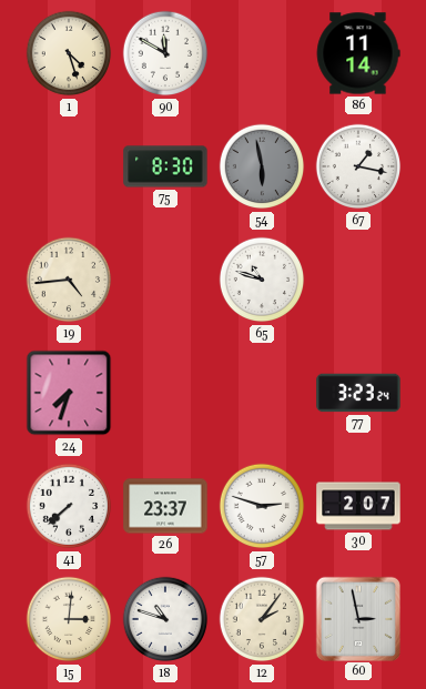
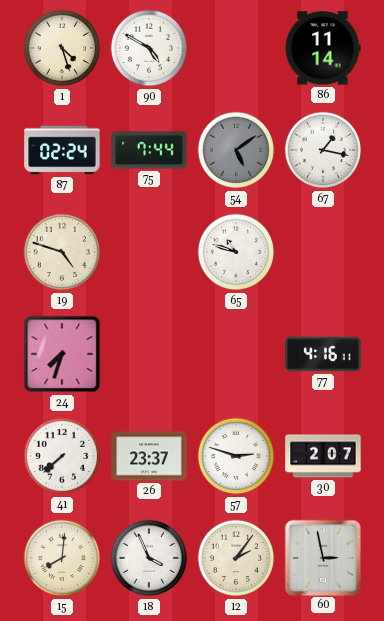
90: 11:50 -> 4:50
87: none -> 02:24
75: 8:30 -> 7:44
54: 5:58 -> 5:09
19: 4:44 -> 4:48
77: 3:23 -> 4:16
15: 3:01 -> 8:01
18: 10:48 -> 3:56
